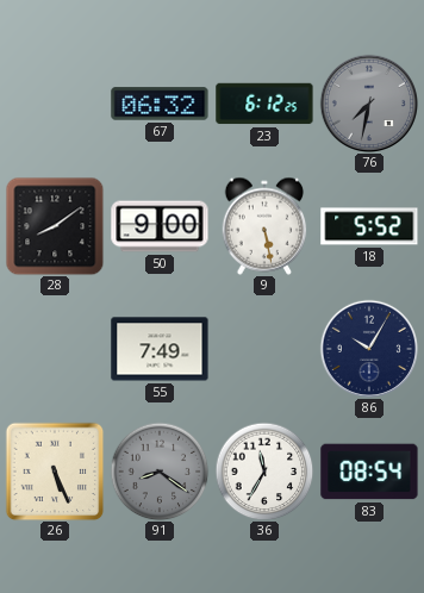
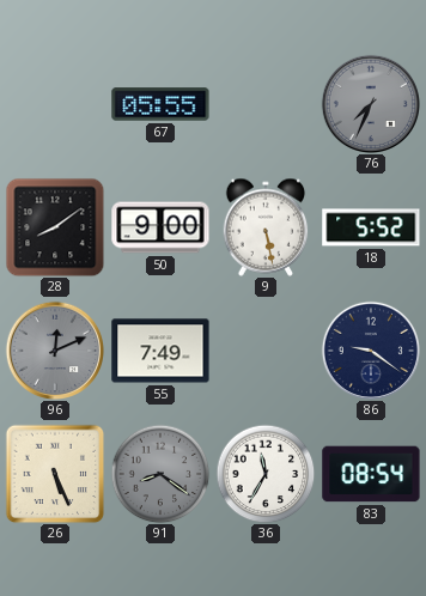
67: 06:32 -> 05:55
23: 6:12 -> none
76: 7:32 -> 7:34
96: none -> 12:11
86: 10:05 -> 9:21
